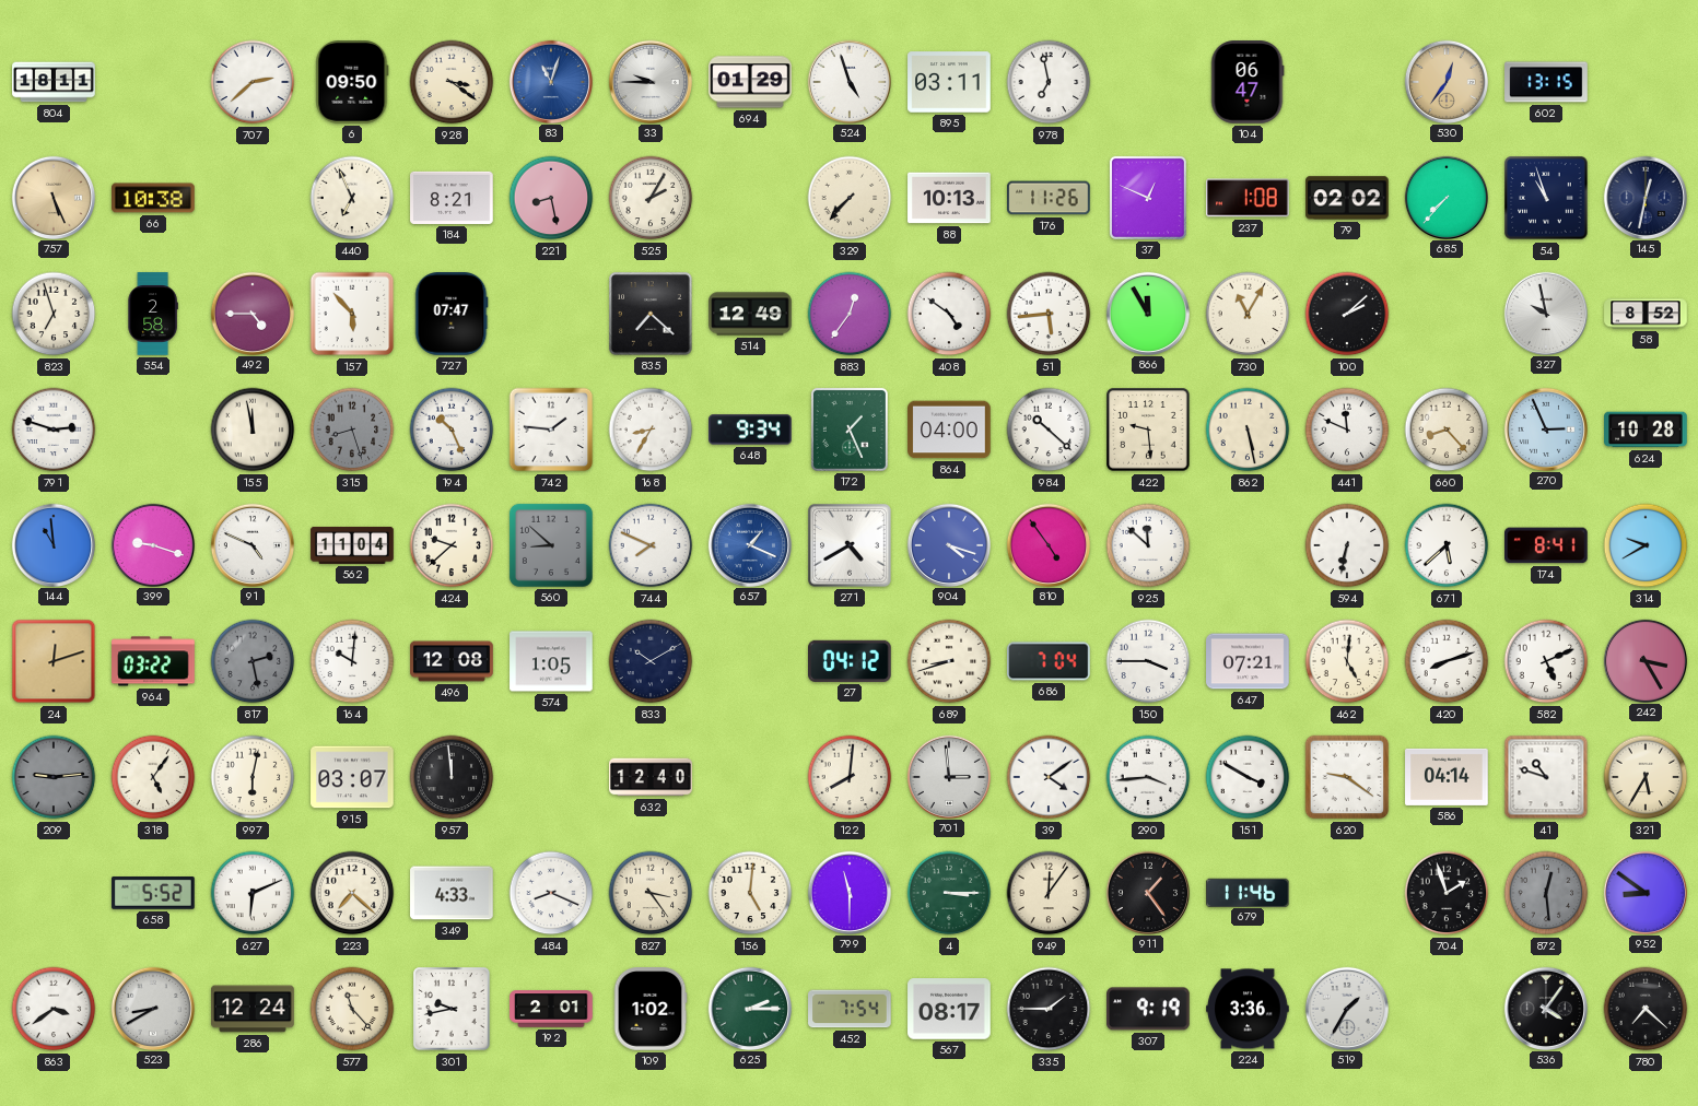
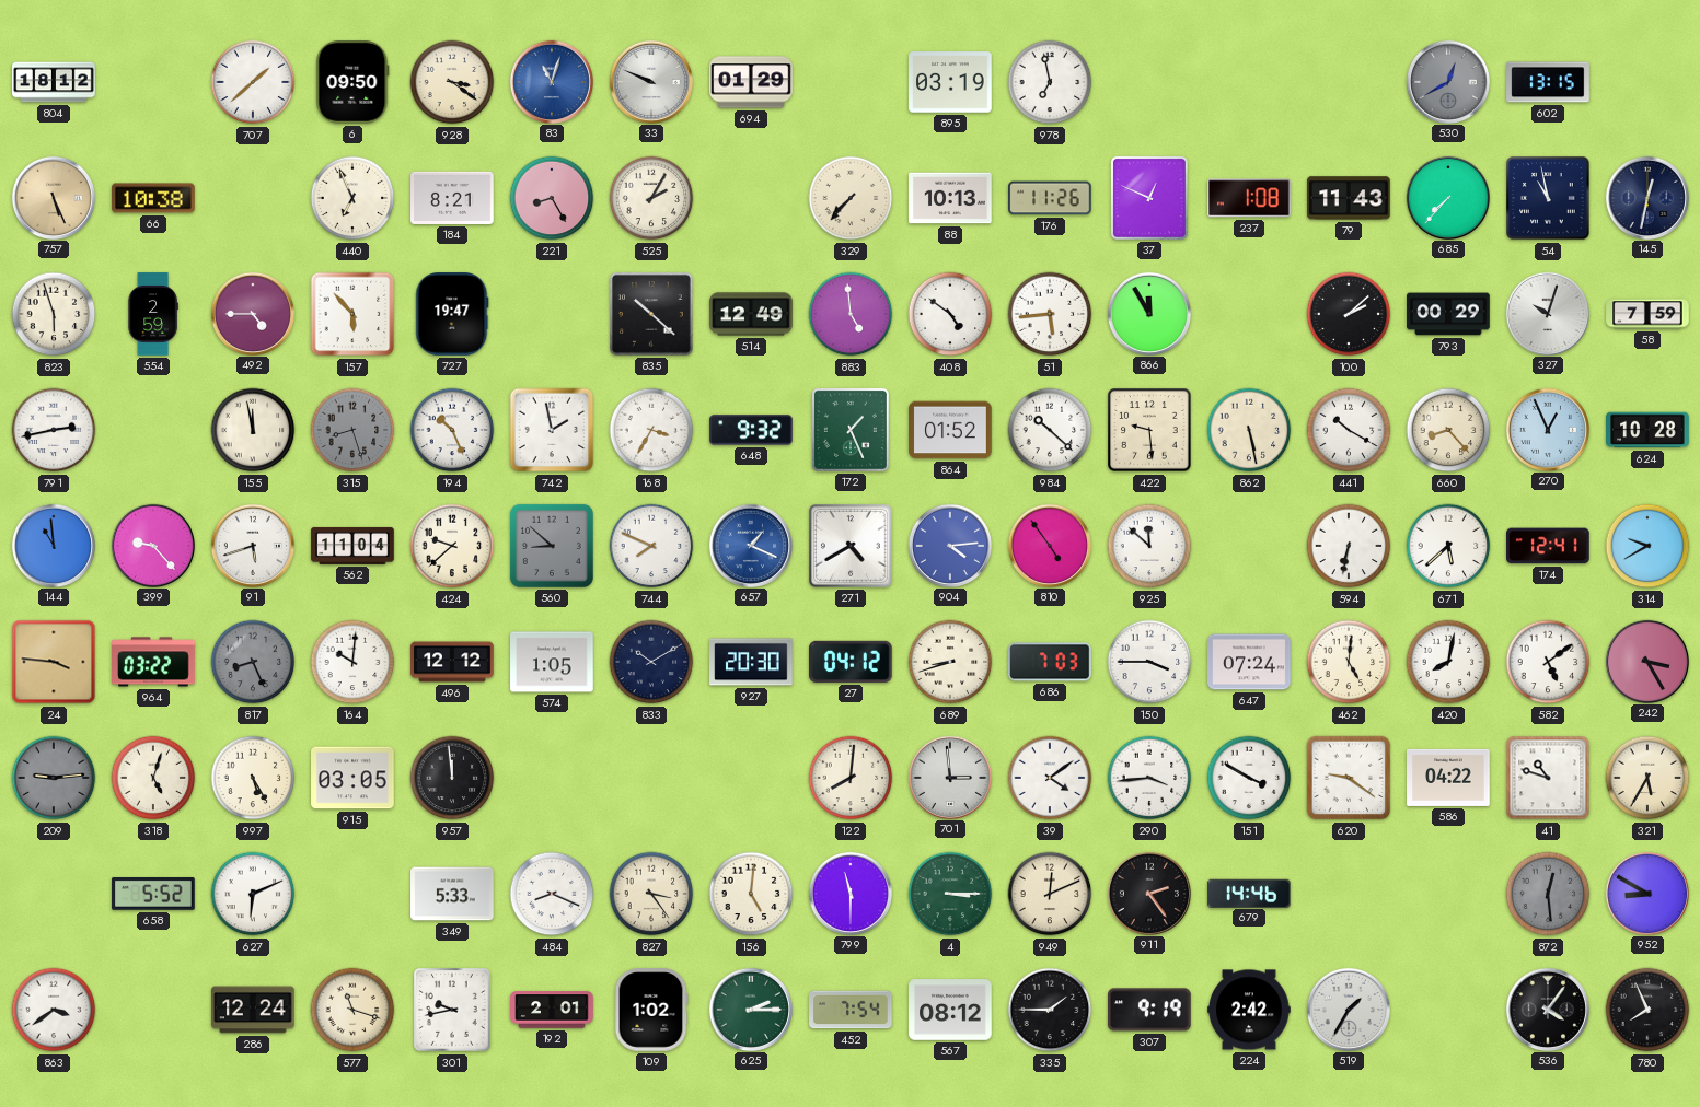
804: 18:11 -> 18:12
707: 2:38 -> 1:38
33: 9:45 -> 9:49
524: 4:57 -> none
895: 03:11 -> 03:19
104: 06:47 -> none
530: 12:36 -> 12:40
530 dial: champagne -> grey
221: 8:28 -> 8:25
79: 02:02 -> 11:43
54: 10:57 -> 10:58
823: 6:57 -> 5:57
554: 2:58 -> 2:59
727: 07:47 -> 19:47
835: 7:22 -> 10:22
883: 12:36 -> 4:59
730: 11:05 -> none
793: none -> 00:29
327: 9:58 -> 10:03
58: 8:52 -> 7:59
791: 2:48 -> 2:43
742: 1:46 -> 1:58
168: 8:35 -> 3:35
648: 9:34 -> 9:32
864: 04:00 -> 01:52
441: 11:49 -> 10:20
270: 2:56 -> 12:56
399: 9:18 -> 9:23
91: 4:49 -> 5:42
904: 4:18 -> 4:14
174: 8:41 -> 12:41
24: 12:12 -> 3:46
817: 2:28 -> 8:26
496: 12:08 -> 12:12
927: none -> 20:30
686: 7:04 -> 7:03
647: 07:21 -> 07:24
420: 8:12 -> 8:02
582: 5:11 -> 5:09
318: 5:06 -> 5:03
997: 6:02 -> 5:25
915: 03:07 -> 03:05
632: 12:40 -> none
586: 04:14 -> 04:22
223: 7:22 -> none
349: 4:33 -> 5:33
949: 12:06 -> 12:11
911: 1:24 -> 2:24
679: 11:46 -> 14:46
704: 1:57 -> none
952: 8:51 -> 8:50
523: 8:40 -> none
577: 11:23 -> 11:18
567: 08:17 -> 08:12
224: 3:36 -> 2:42
780: 7:22 -> 7:56
